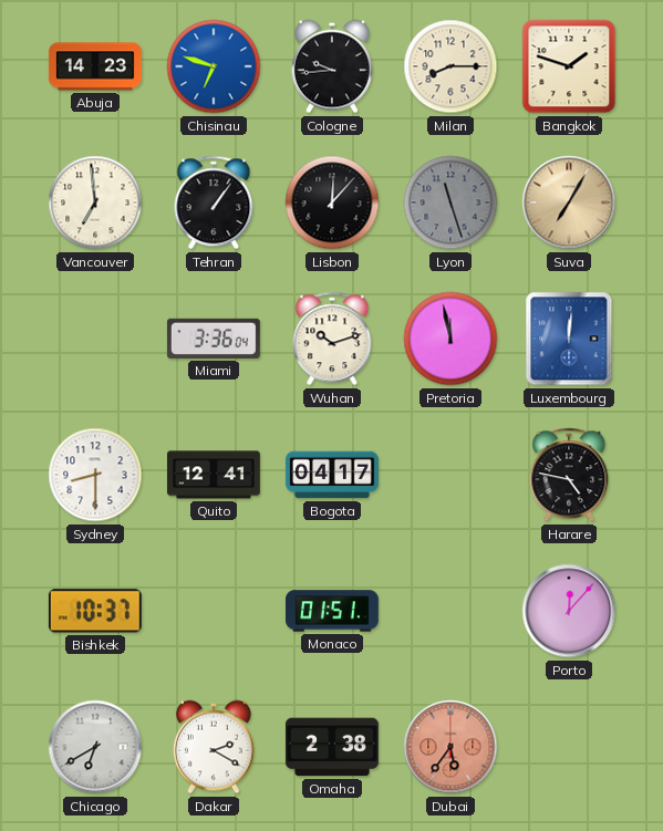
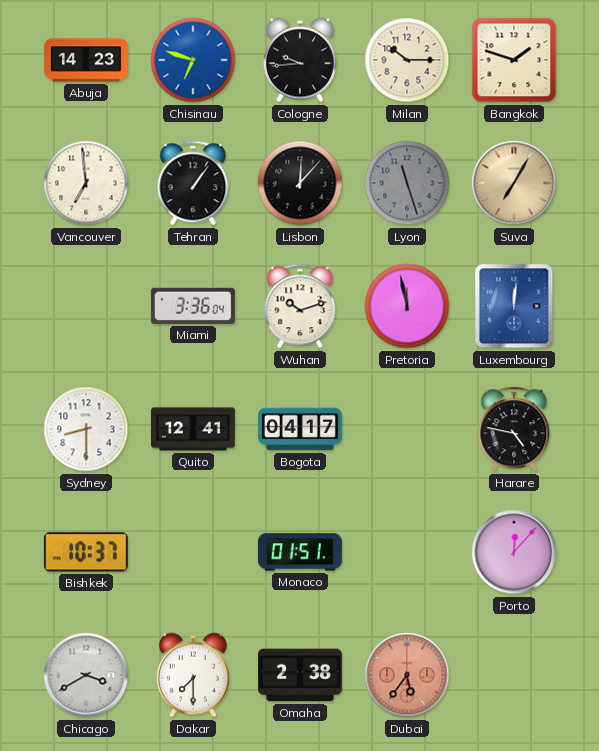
Milan: 8:15 -> 10:15
Chicago: 6:40 -> 3:40
Dakar: 2:20 -> 7:30
